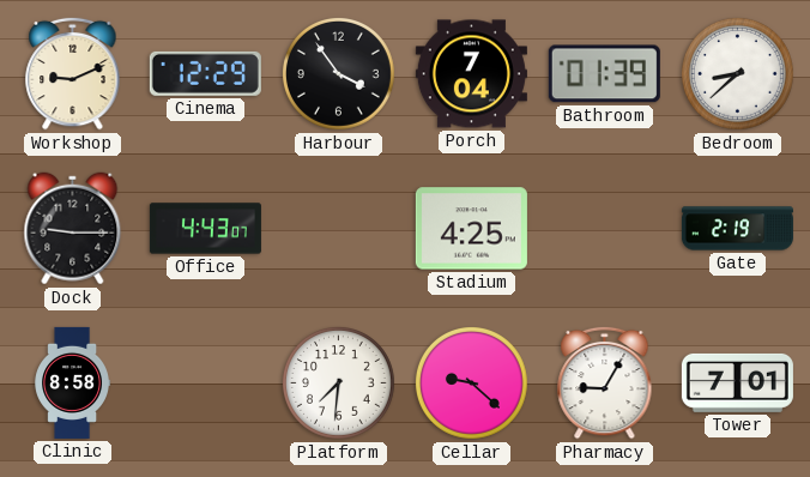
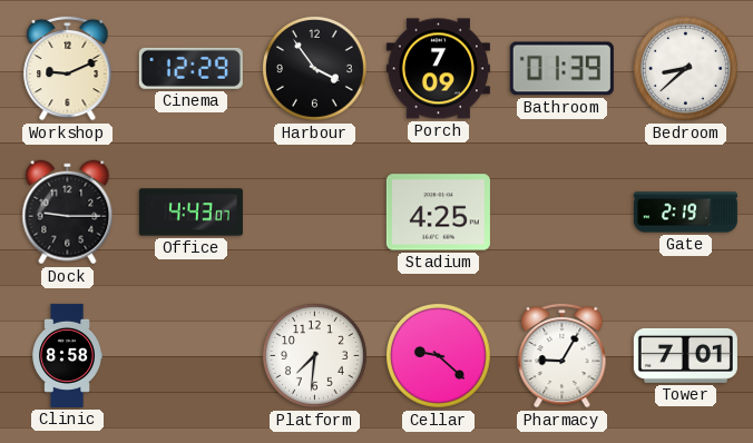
Porch: 7:04 -> 7:09
